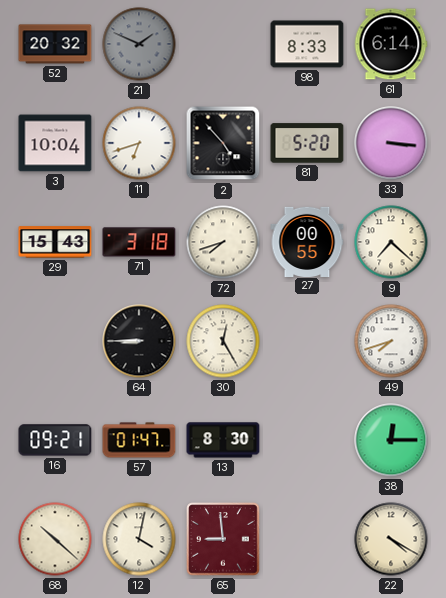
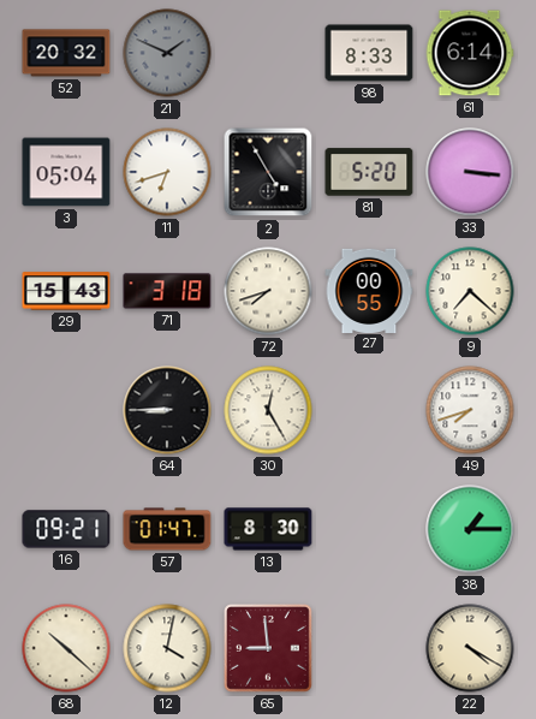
3: 10:04 -> 05:04
2: 4:53 -> 4:55
38: 12:15 -> 1:15
